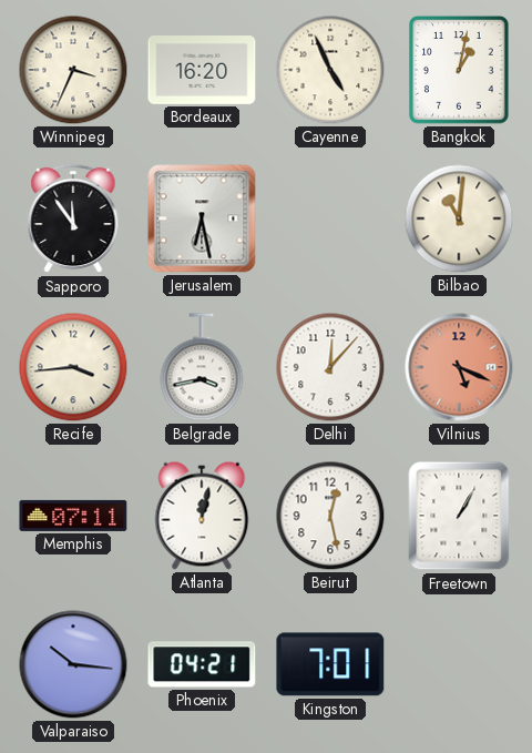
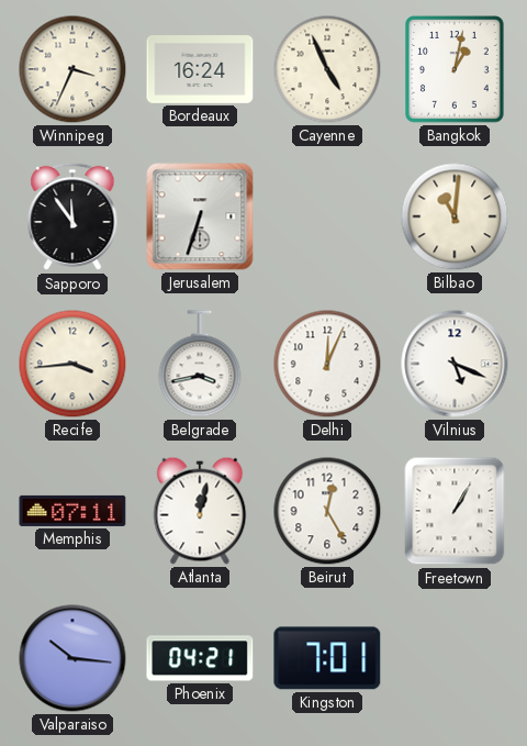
Bordeaux: 16:20 -> 16:24
Jerusalem: 6:28 -> 6:33
Delhi: 12:07 -> 12:04
Vilnius dial: salmon -> white
Beirut: 12:28 -> 12:25
